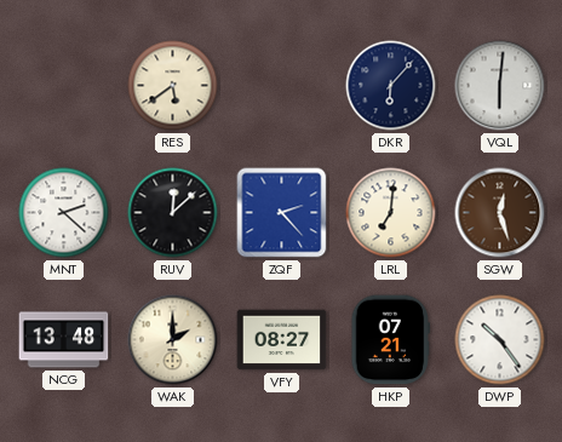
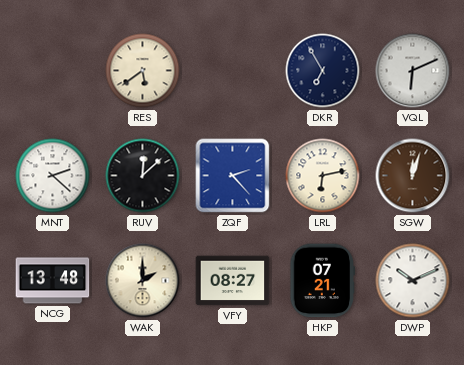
DKR: 6:07 -> 6:55
VQL: 6:01 -> 6:11
LRL: 7:01 -> 6:13
SGW: 12:27 -> 12:03
DWP: 10:24 -> 10:11
